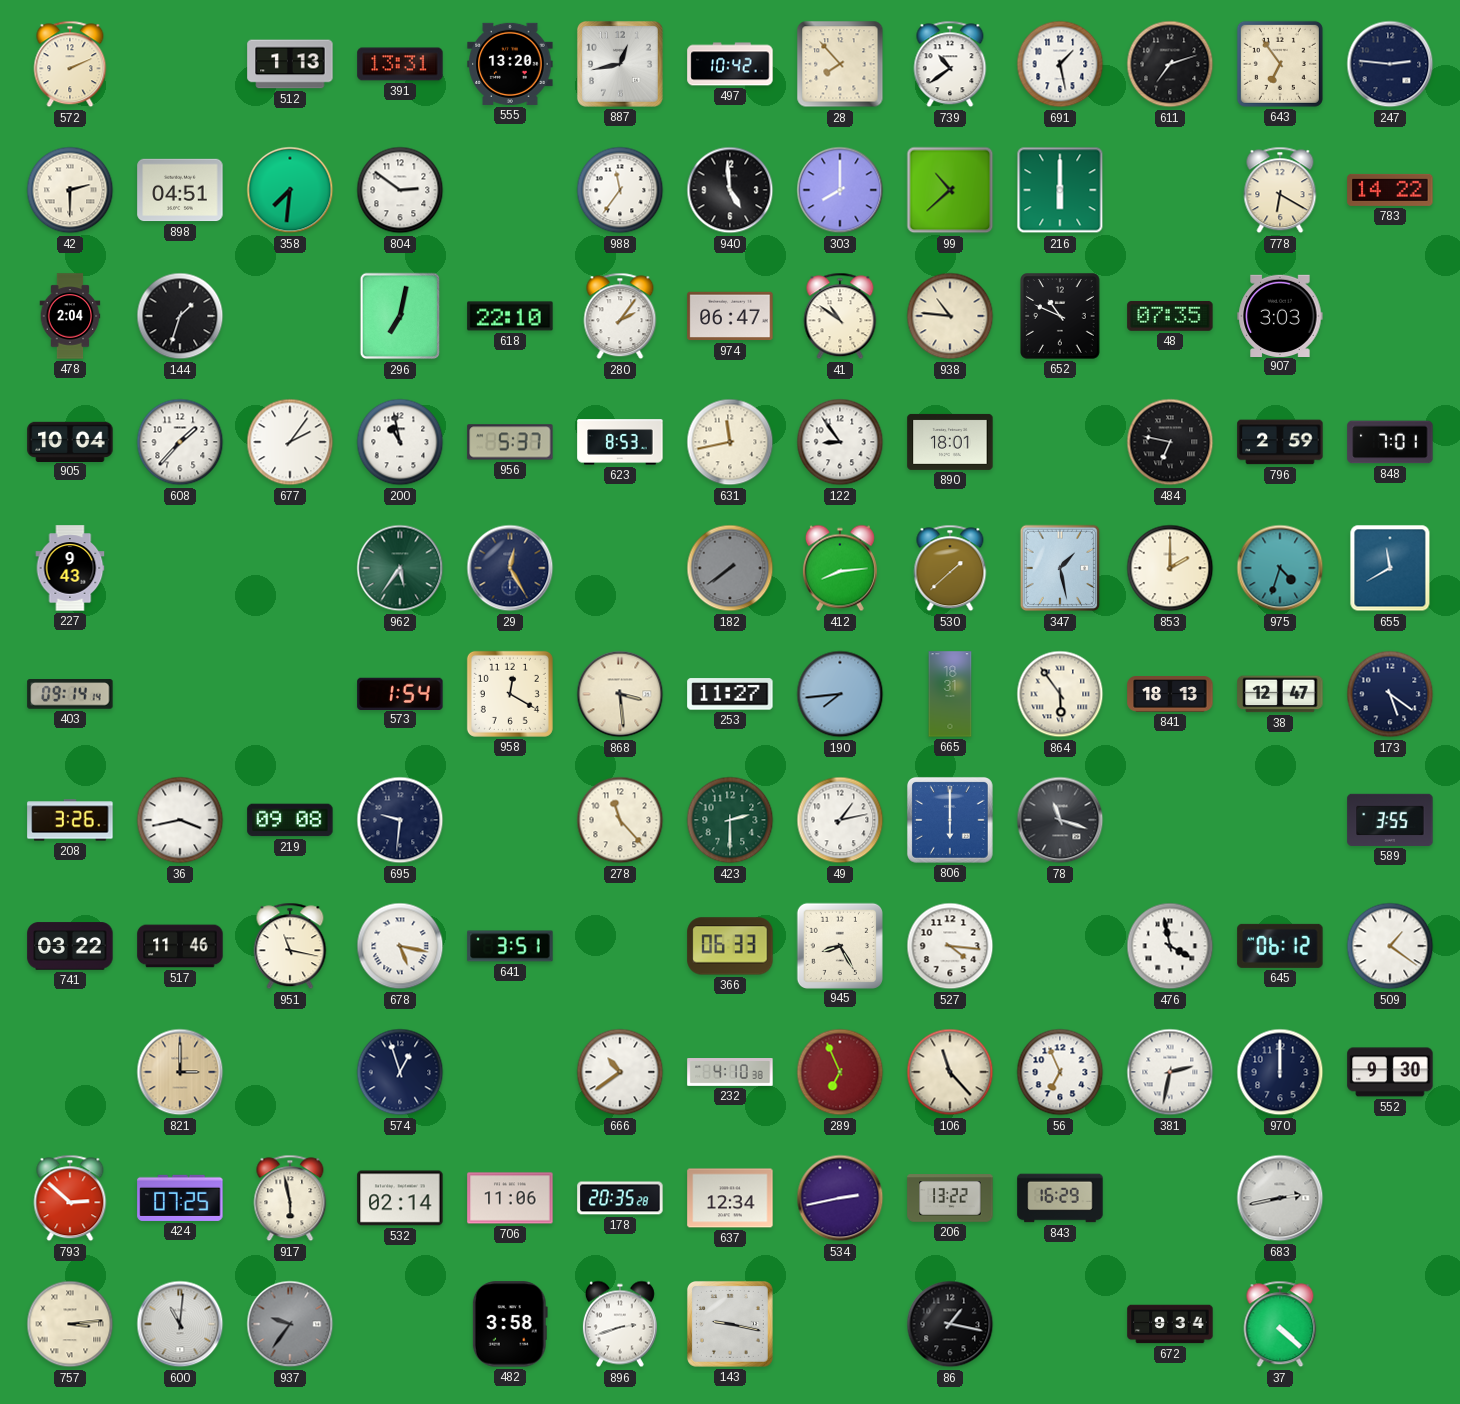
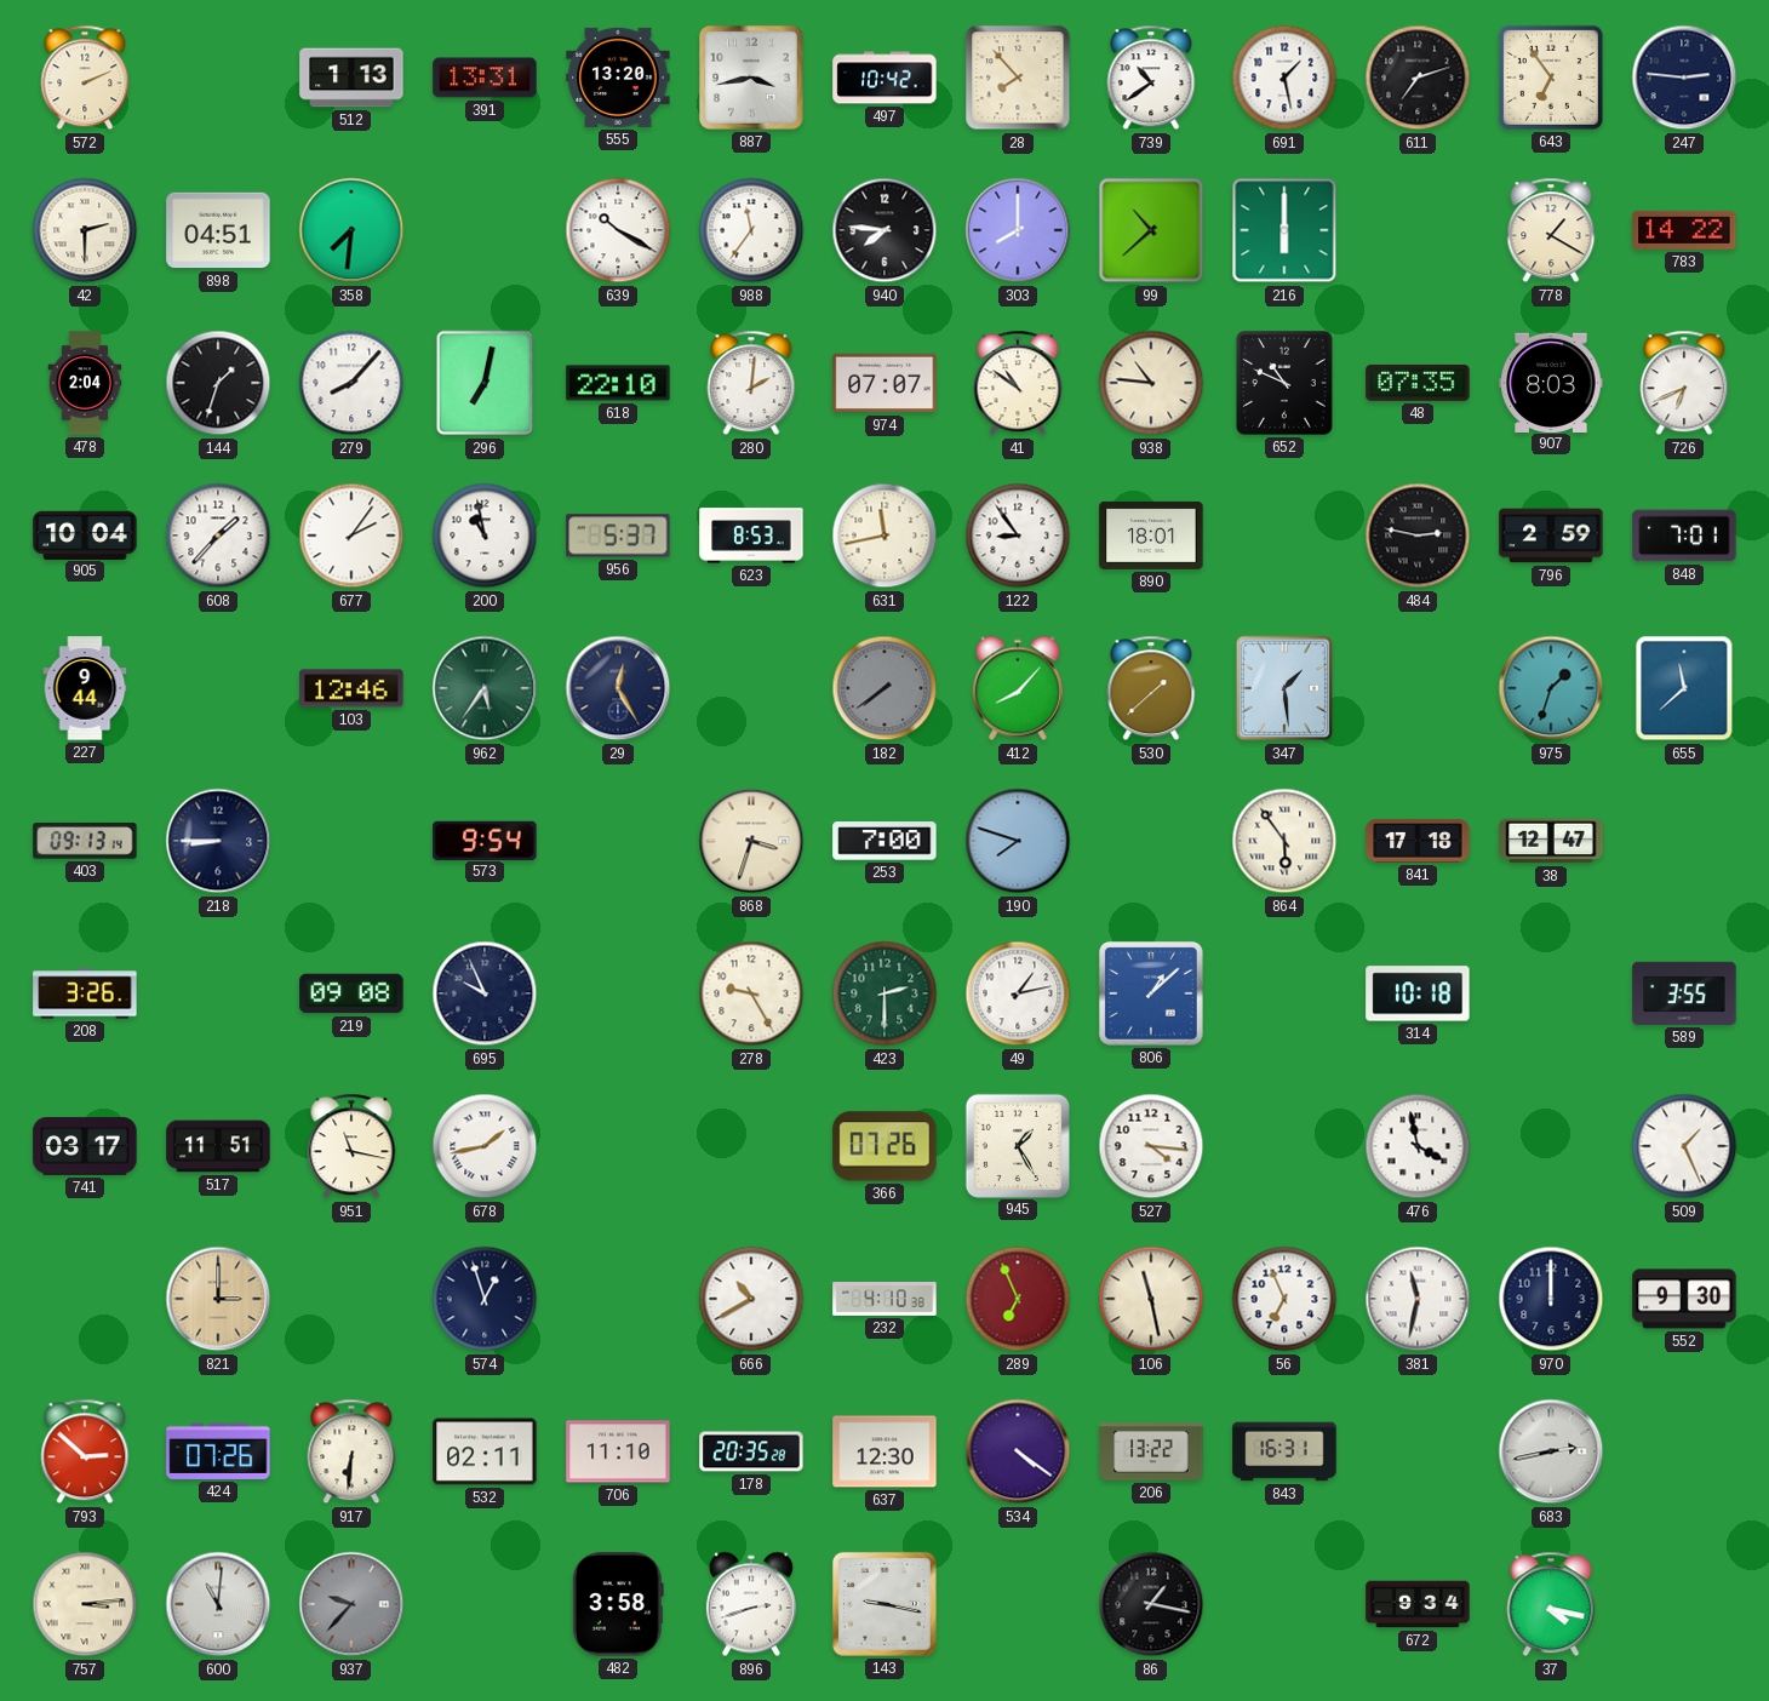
887: 12:43 -> 3:43
804: 2:51 -> none
639: none -> 10:20
940: 4:59 -> 7:46
778: 6:20 -> 1:20
279: none -> 8:07
280: 2:06 -> 2:01
974: 06:47 -> 07:07
907: 3:03 -> 8:03
726: none -> 6:41
484: 6:47 -> 2:47
227: 9:43 -> 9:44
103: none -> 12:46
412: 8:14 -> 8:07
347: 1:28 -> 1:29
853: 2:00 -> none
975: 4:33 -> 1:33
655: 11:40 -> 11:38
403: 09:14 -> 09:13
218: none -> 8:45
573: 1:54 -> 9:54
958: 12:20 -> none
868: 3:29 -> 3:33
253: 11:27 -> 7:00
190: 7:44 -> 7:48
665: 18:31 -> none
841: 18:13 -> 17:18
173: 5:21 -> none
36: 3:43 -> none
695: 9:31 -> 9:56
278: 11:23 -> 9:25
806: 6:00 -> 1:08
78: 11:18 -> none
314: none -> 10:18
741: 03:22 -> 03:17
517: 11:46 -> 11:51
678: 5:17 -> 1:43
641: 3:51 -> none
366: 06:33 -> 07:26
945: 8:25 -> 1:25
645: 06:12 -> none
509: 1:21 -> 1:26
666: 10:39 -> 10:40
106: 11:23 -> 11:28
381: 2:32 -> 11:32
424: 07:25 -> 07:26
917: 5:58 -> 6:31
532: 02:14 -> 02:11
706: 11:06 -> 11:10
637: 12:34 -> 12:30
534: 2:43 -> 4:21
843: 16:29 -> 16:31
937: 9:36 -> 9:37
37: 4:22 -> 4:17
